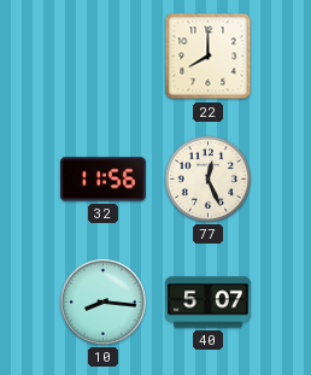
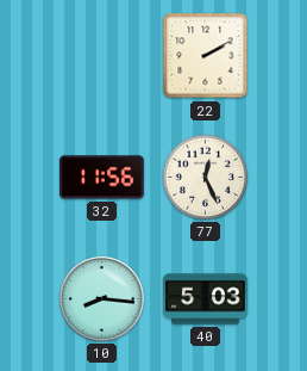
22: 8:00 -> 2:10
40: 5:07 -> 5:03
